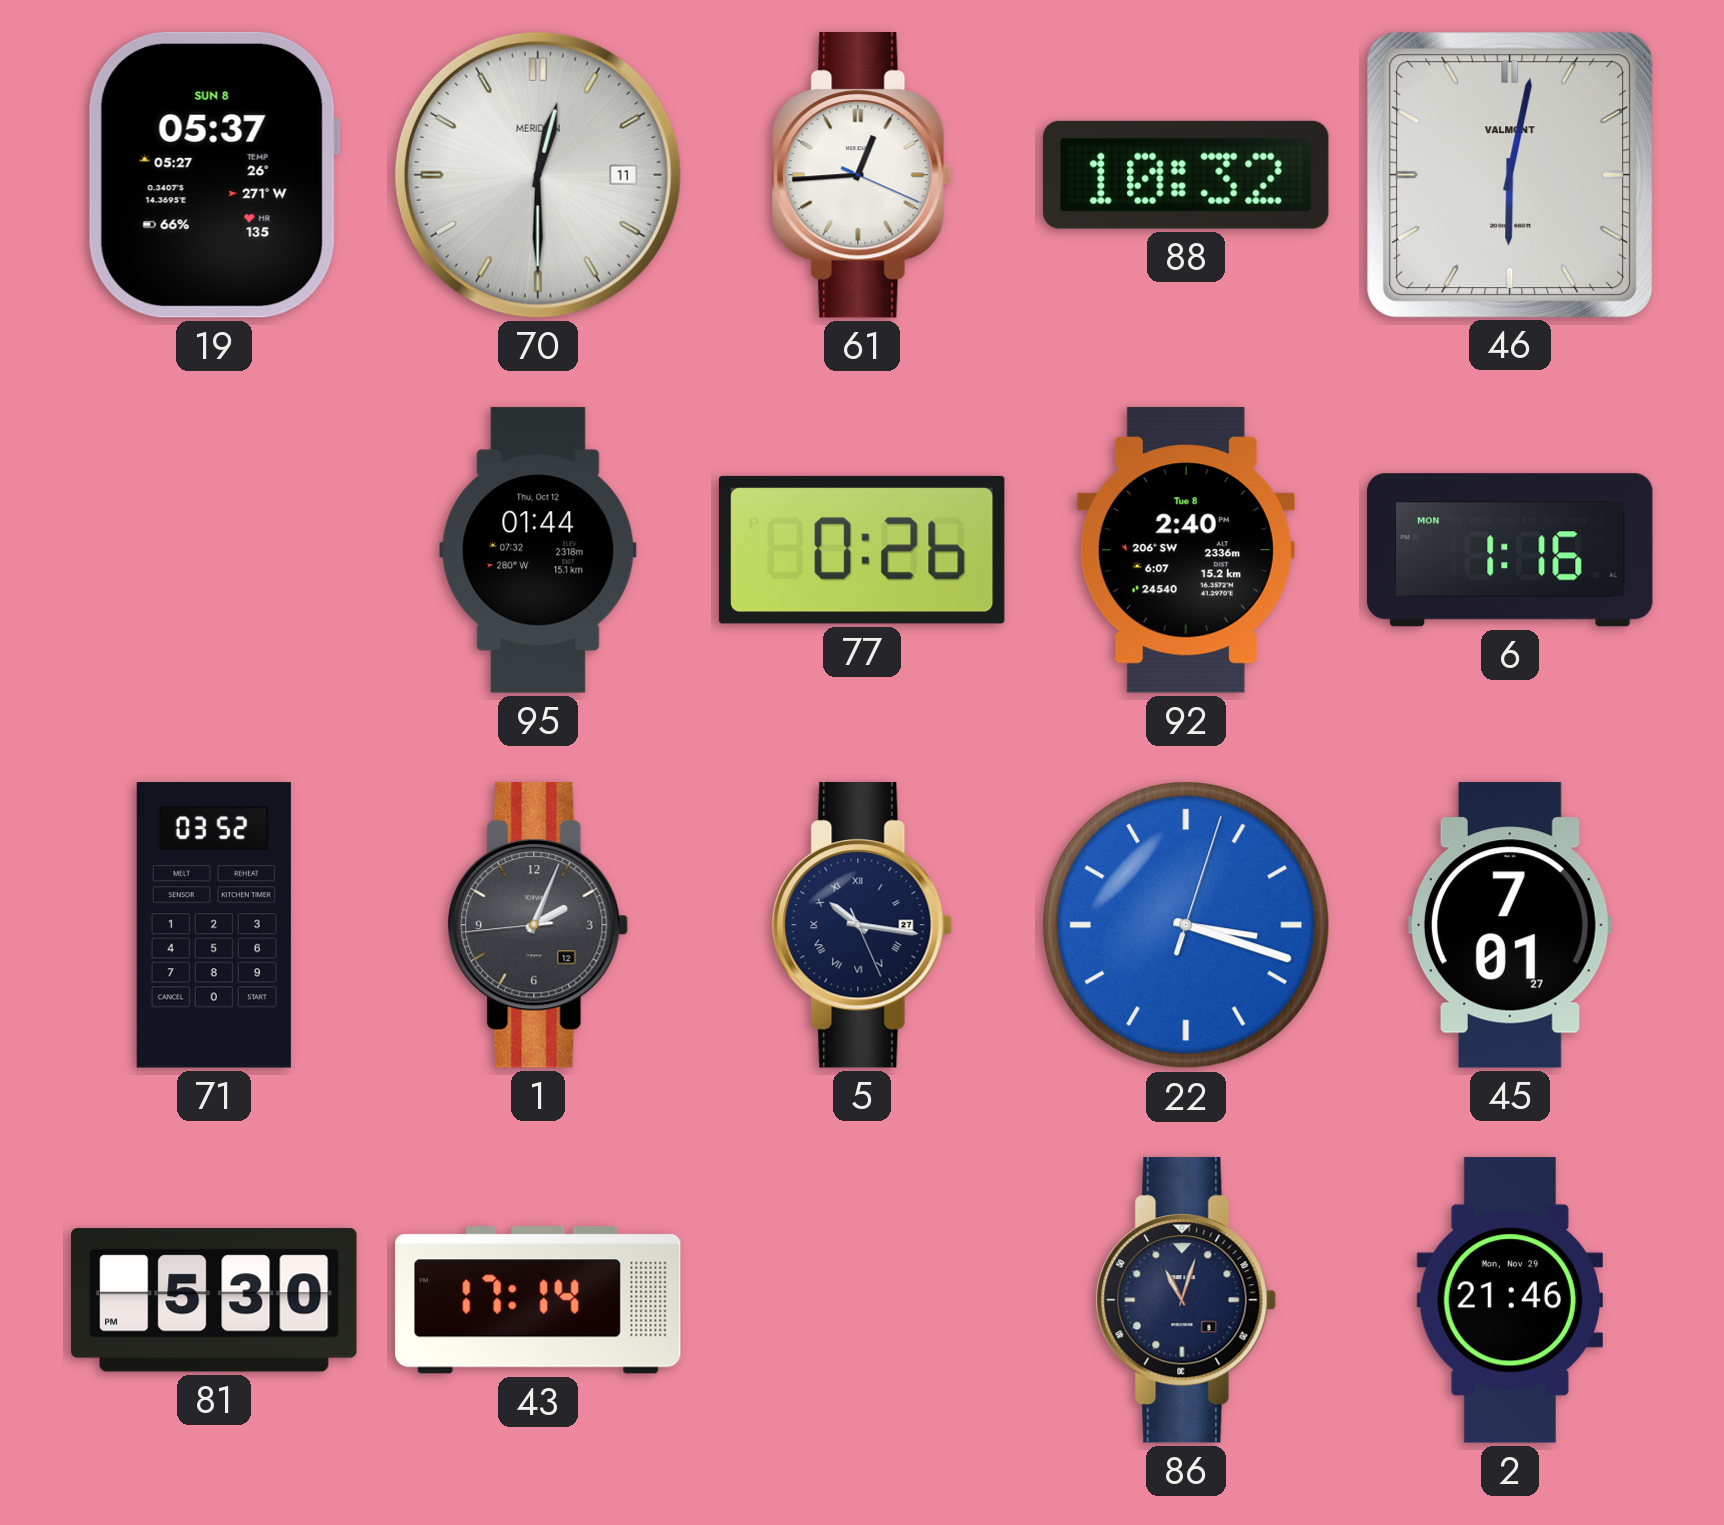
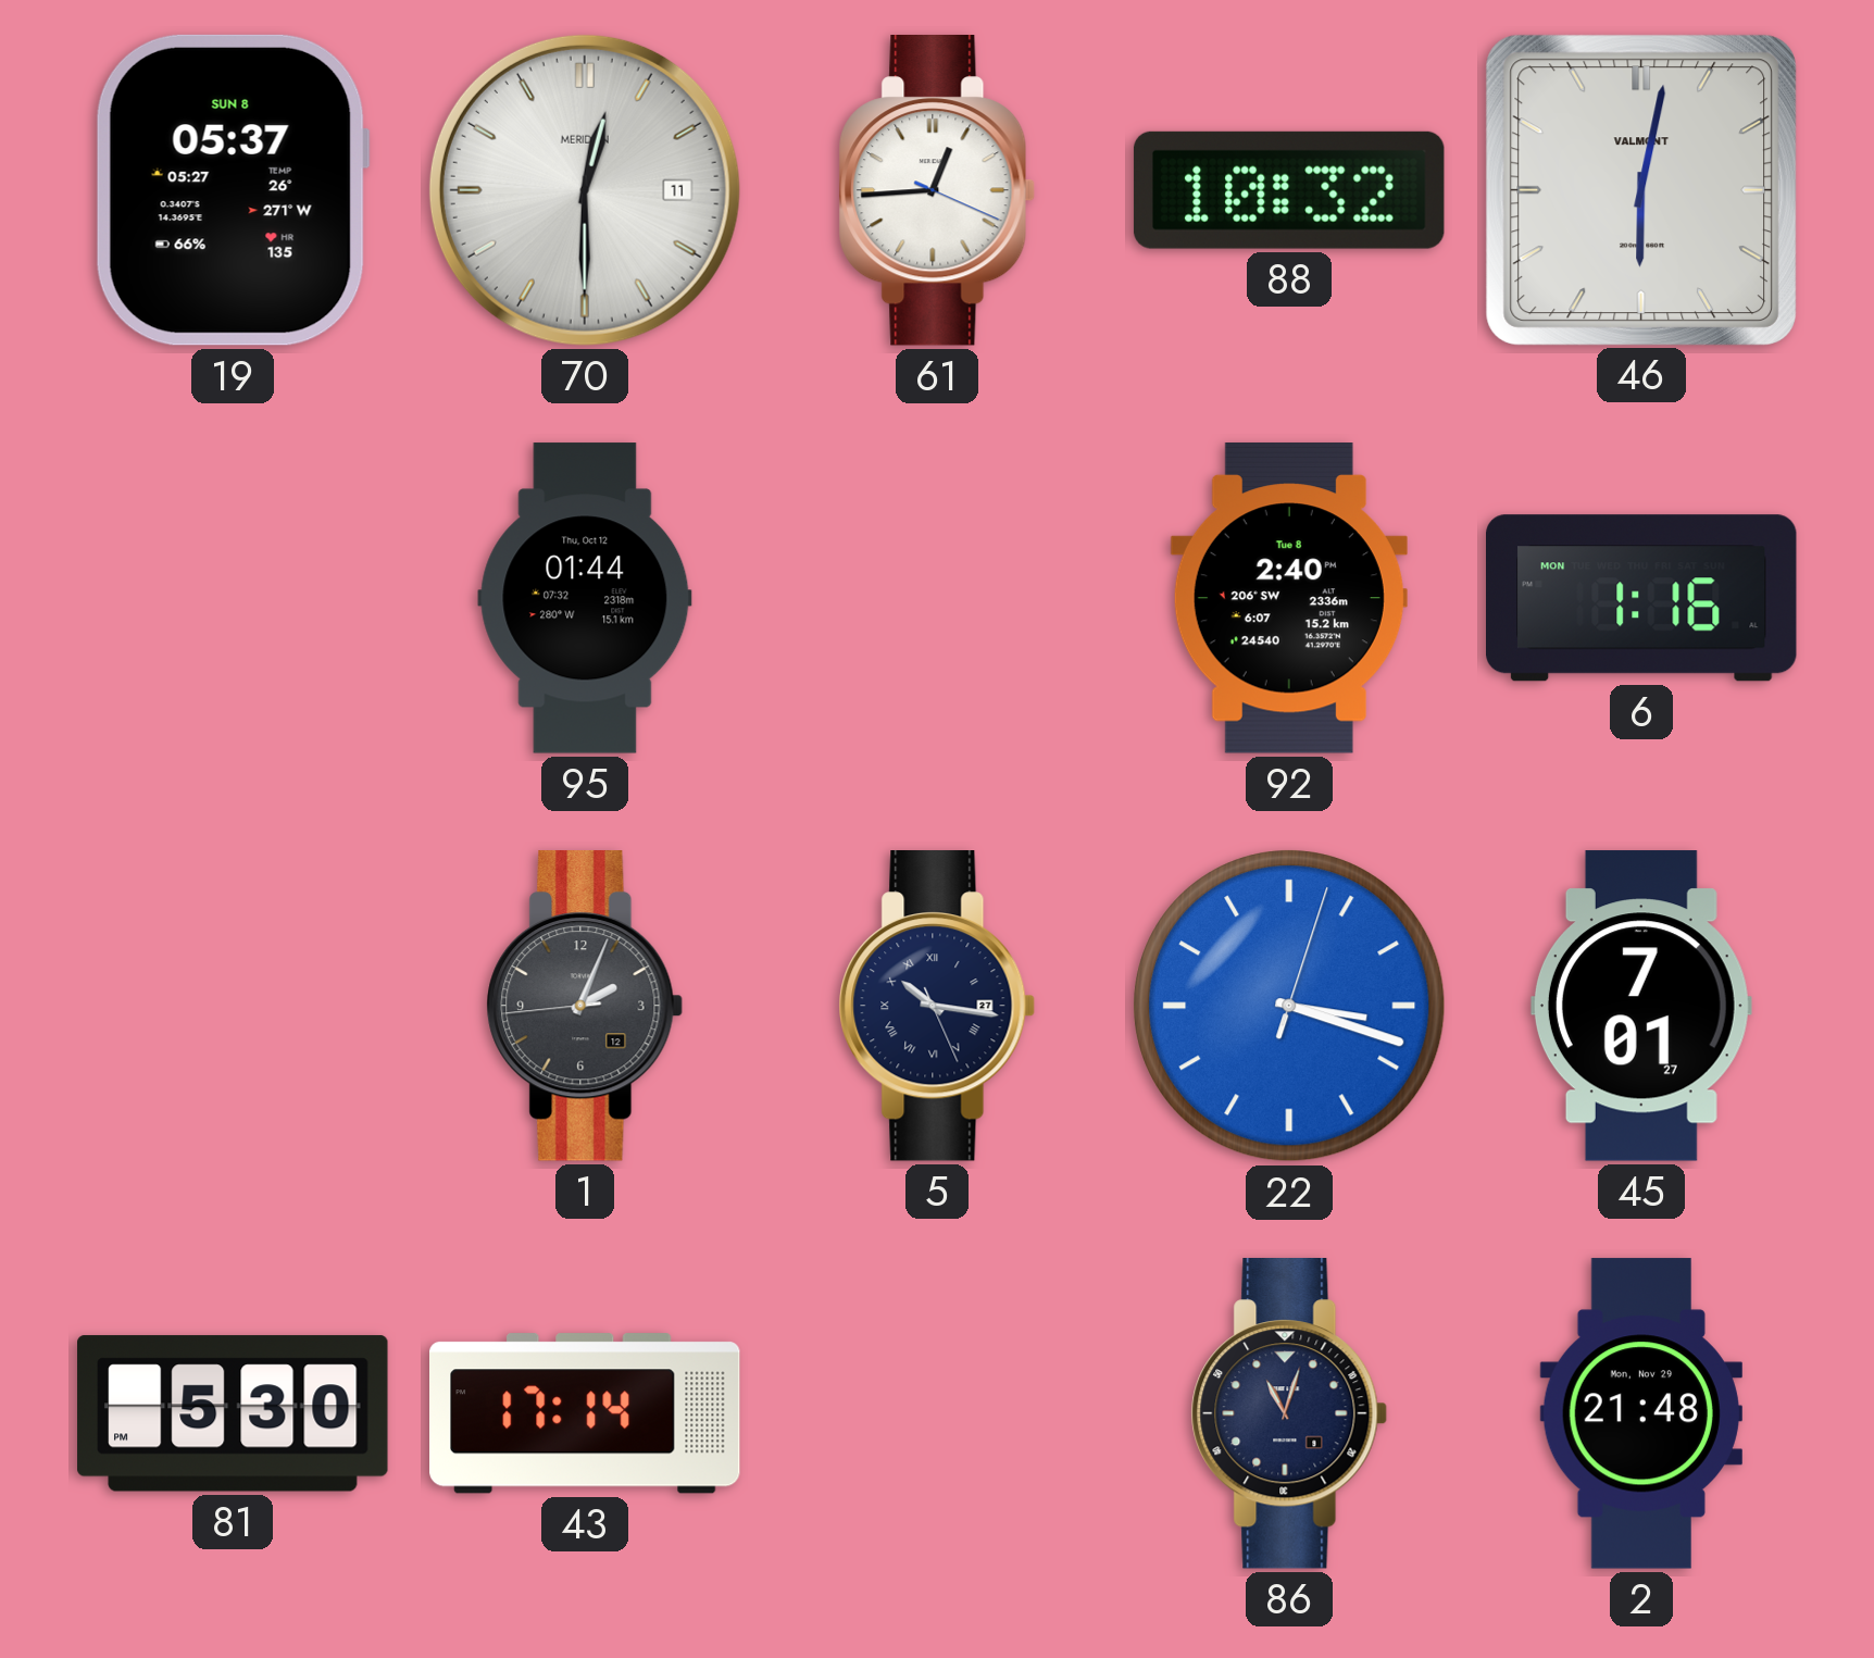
77: 0:26 -> none
71: 03:52 -> none
2: 21:46 -> 21:48
